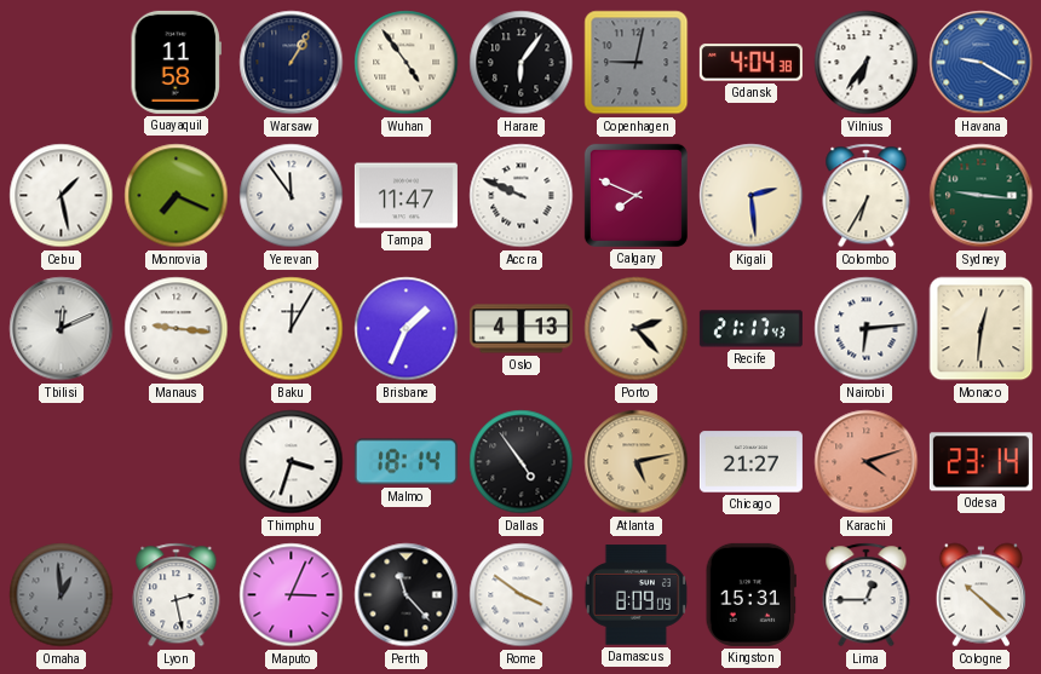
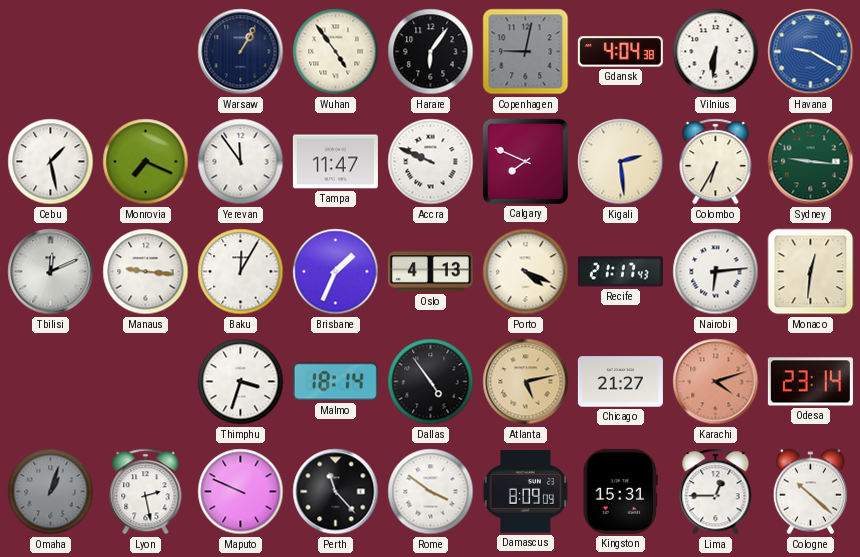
Guayaquil: 11:58 -> none
Vilnius: 6:36 -> 6:31
Porto: 2:23 -> 4:19
Omaha: 12:59 -> 1:03
Maputo: 3:04 -> 9:49
